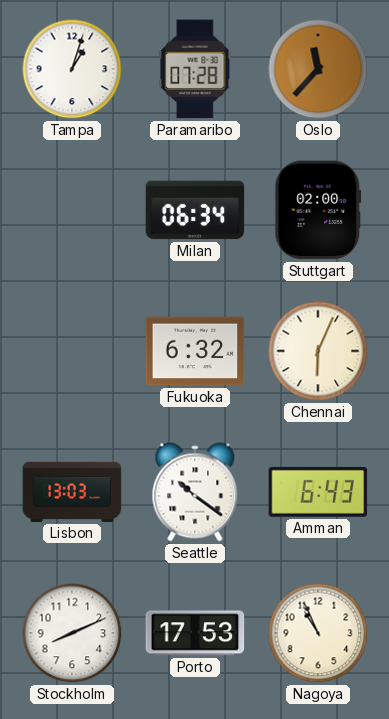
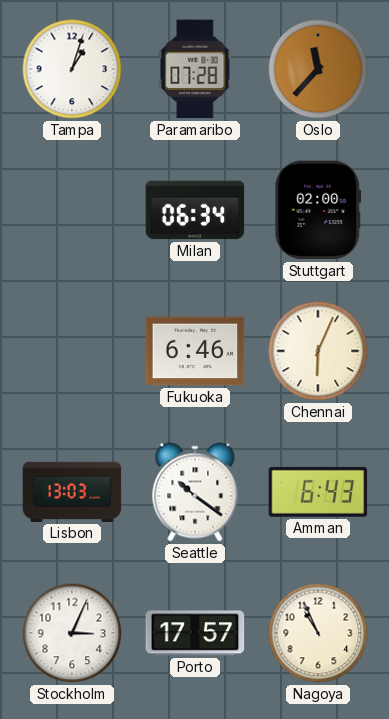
Fukuoka: 6:32 -> 6:46
Stockholm: 8:11 -> 3:04
Porto: 17:53 -> 17:57
